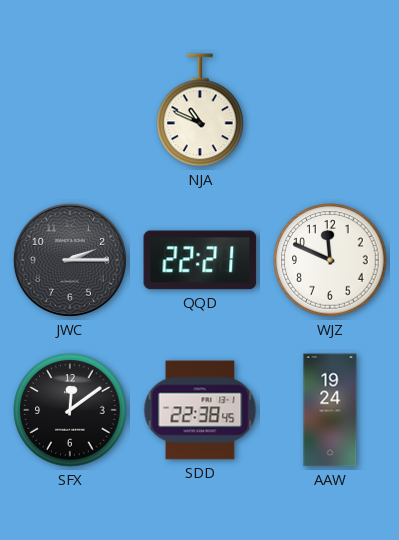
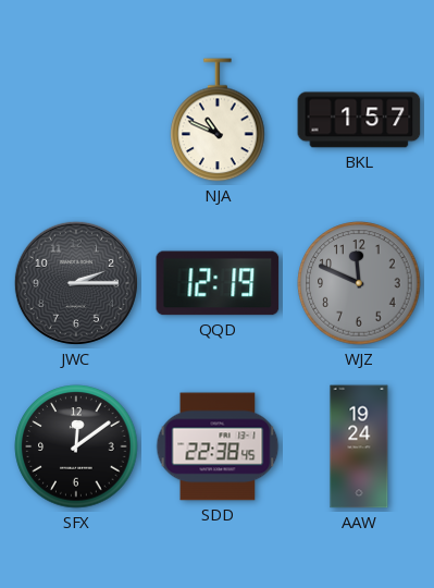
BKL: none -> 1:57
QQD: 22:21 -> 12:19
WJZ dial: white -> grey
